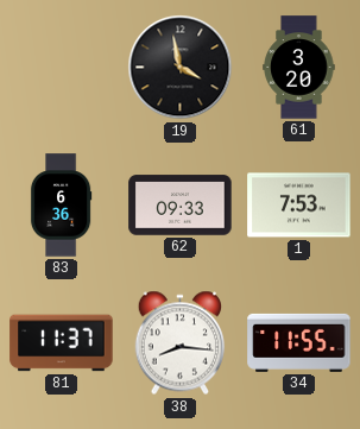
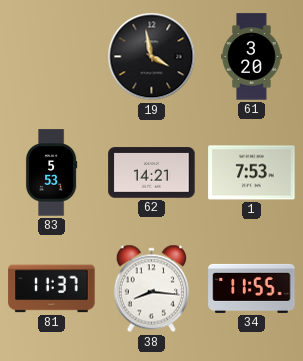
83: 6:36 -> 5:53
62: 09:33 -> 14:21
